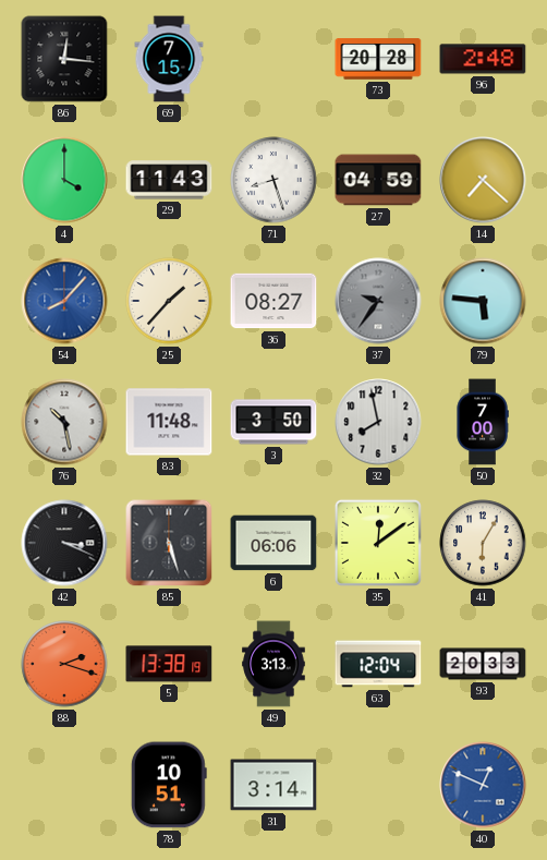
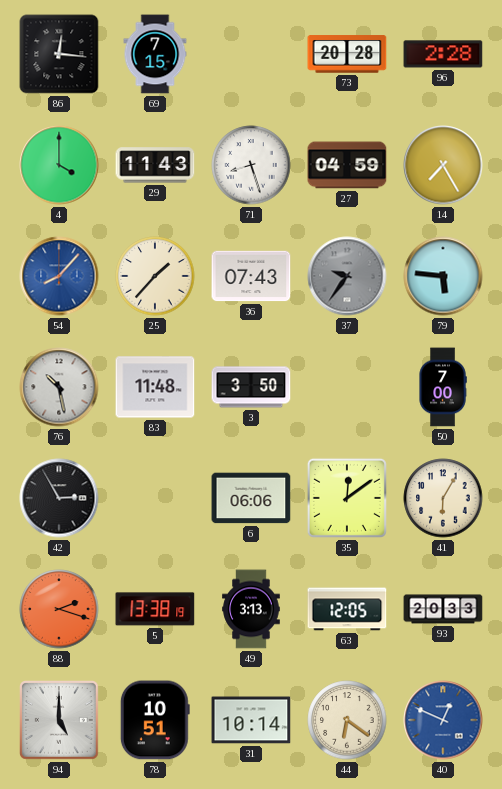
96: 2:48 -> 2:28
14: 7:22 -> 7:25
36: 08:27 -> 07:43
32: 7:58 -> none
42: 3:19 -> 2:55
85: 5:27 -> none
63: 12:04 -> 12:05
94: none -> 5:00
31: 3:14 -> 10:14
44: none -> 6:21
